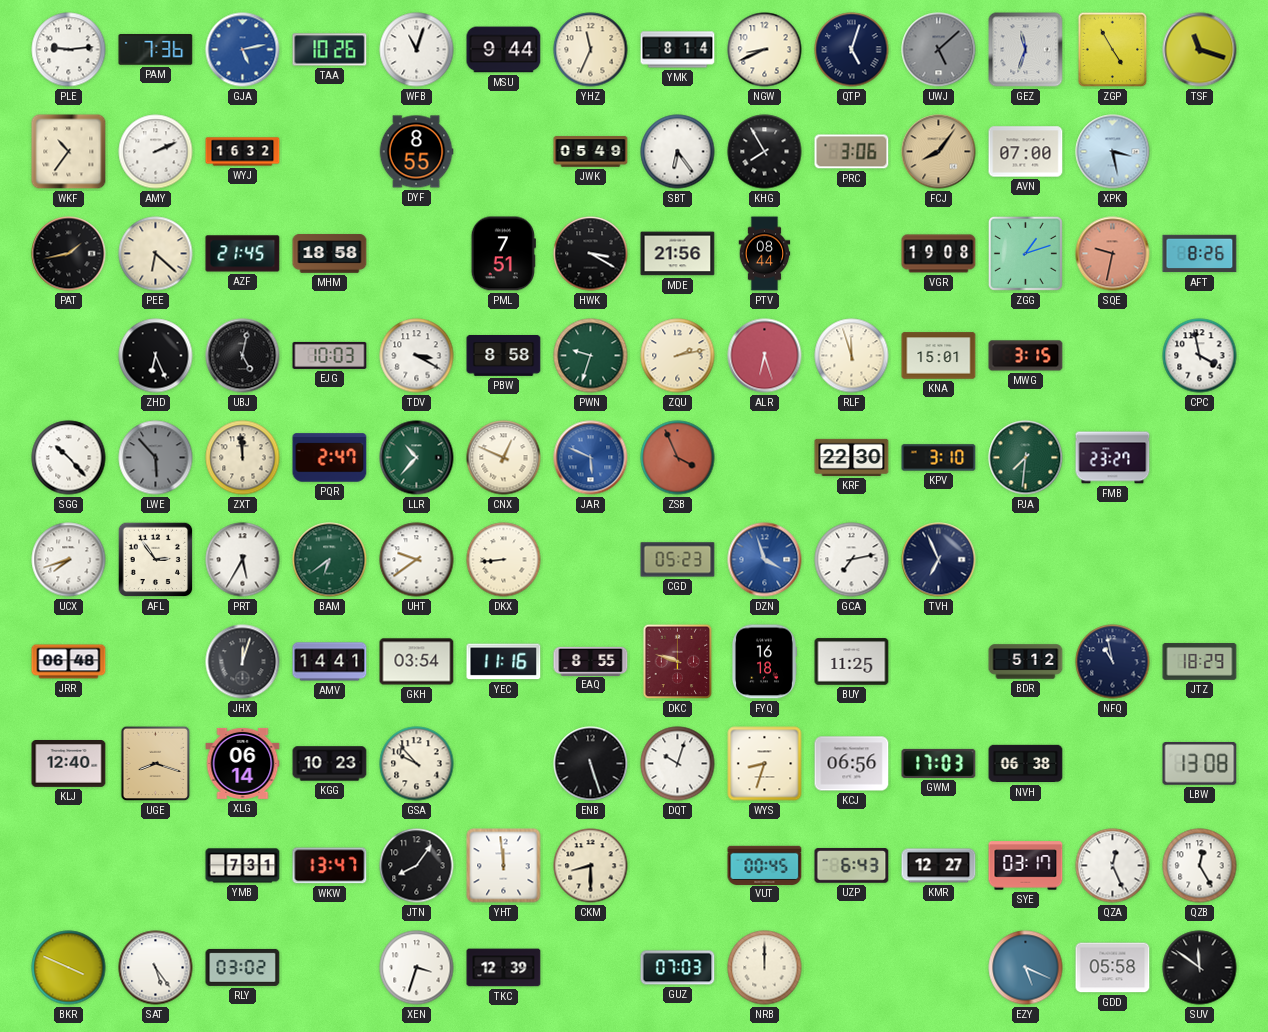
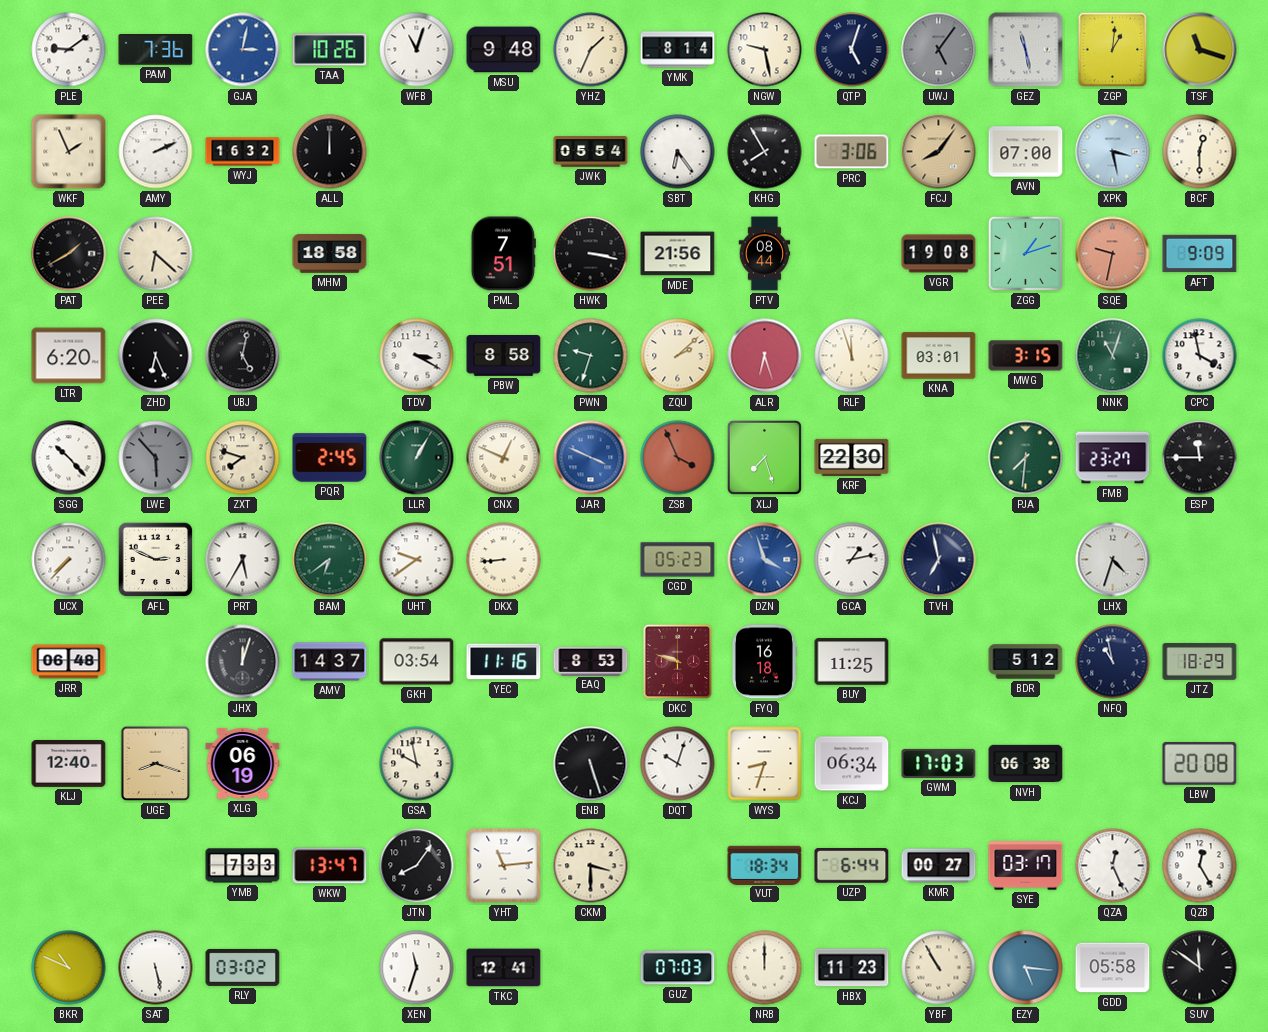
PLE: 9:14 -> 9:09
GJA: 5:13 -> 3:02
MSU: 9:44 -> 9:48
YHZ: 11:34 -> 1:34
NGW: 8:41 -> 9:28
UWJ: 5:08 -> 5:06
GEZ: 11:33 -> 11:28
ZGP: 4:55 -> 1:01
WKF: 10:36 -> 1:56
ALL: none -> 12:00
DYF: 8:55 -> none
JWK: 05:49 -> 05:54
BCF: none -> 12:30
PAT: 1:43 -> 1:40
AZF: 21:45 -> none
HWK: 3:20 -> 3:17
AFT: 8:26 -> 9:09
LTR: none -> 6:20
EJG: 10:03 -> none
ZQU: 2:13 -> 2:08
KNA: 15:01 -> 03:01
NNK: none -> 11:03
ZXT: 11:59 -> 7:48
PQR: 2:47 -> 2:45
LLR: 10:37 -> 1:05
JAR: 5:49 -> 3:49
XLJ: none -> 7:27
KPV: 3:10 -> none
ESP: none -> 11:45
UCX: 7:42 -> 7:37
AFL: 2:54 -> 2:49
GCA: 7:13 -> 1:13
TVH: 6:56 -> 6:58
LHX: none -> 4:33
AMV: 14:41 -> 14:37
EAQ: 8:55 -> 8:53
XLG: 06:14 -> 06:19
KGG: 10:23 -> none
GSA: 9:53 -> 9:58
KCJ: 06:56 -> 06:34
LBW: 13:08 -> 20:08
YMB: 7:31 -> 7:33
YHT: 11:59 -> 11:14
CKM: 8:30 -> 3:30
VUT: 00:45 -> 18:34
UZP: 6:43 -> 6:44
KMR: 12:27 -> 00:27
BKR: 3:49 -> 10:49
SAT: 5:24 -> 5:28
XEN: 3:33 -> 11:33
TKC: 12:39 -> 12:41
HBX: none -> 11:23
YBF: none -> 10:55
EZY: 5:19 -> 5:16
